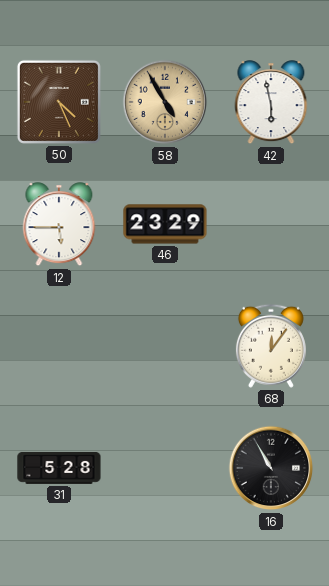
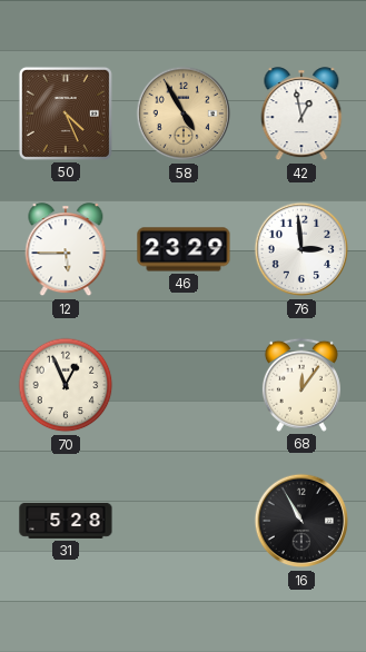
42: 5:58 -> 12:58
76: none -> 2:59
70: none -> 12:56
